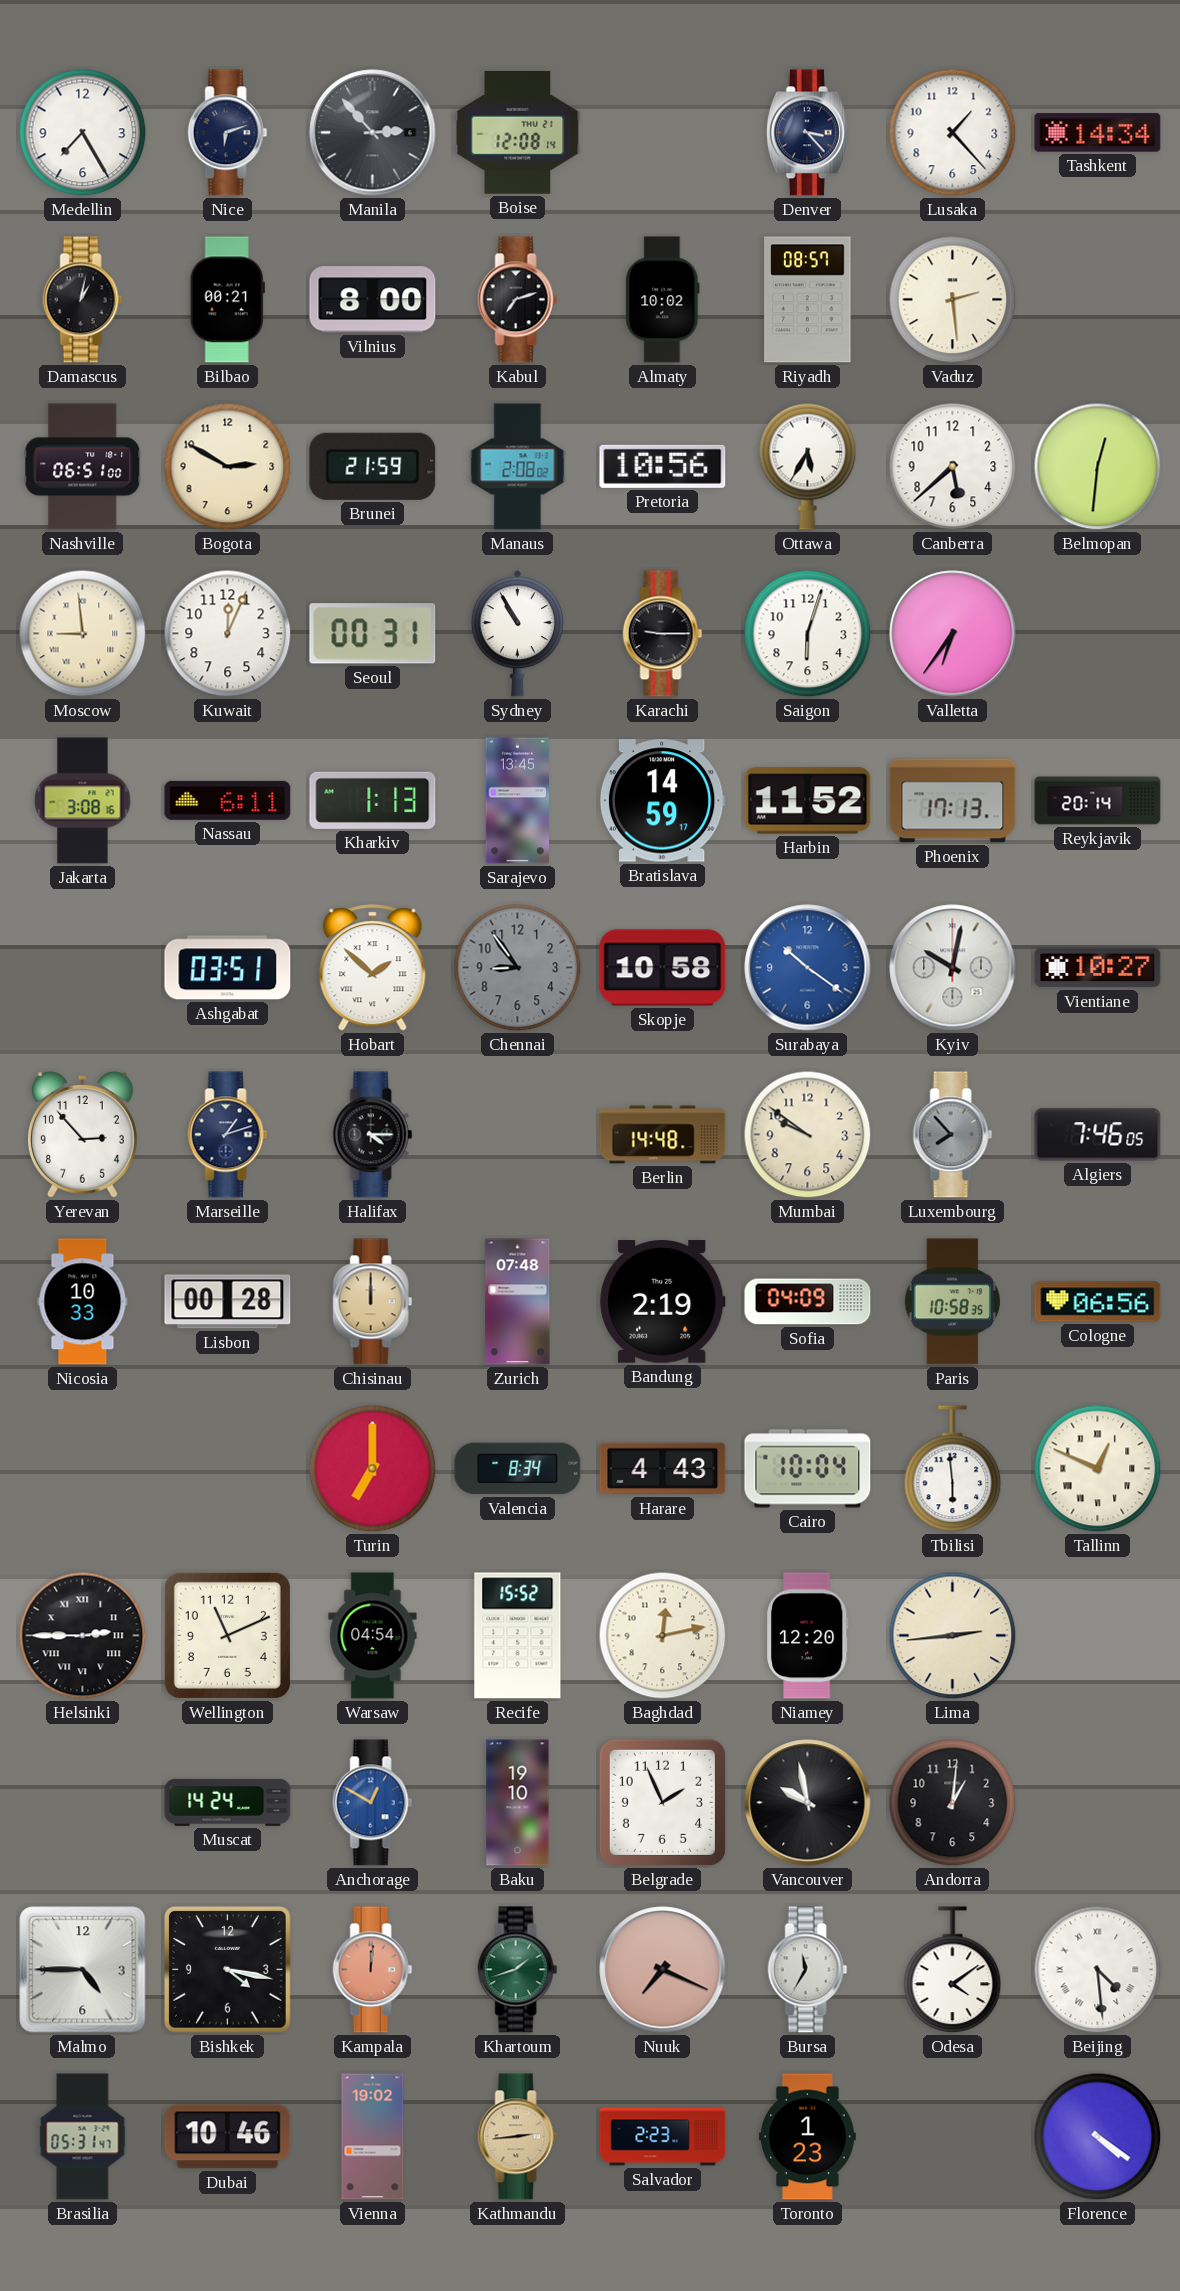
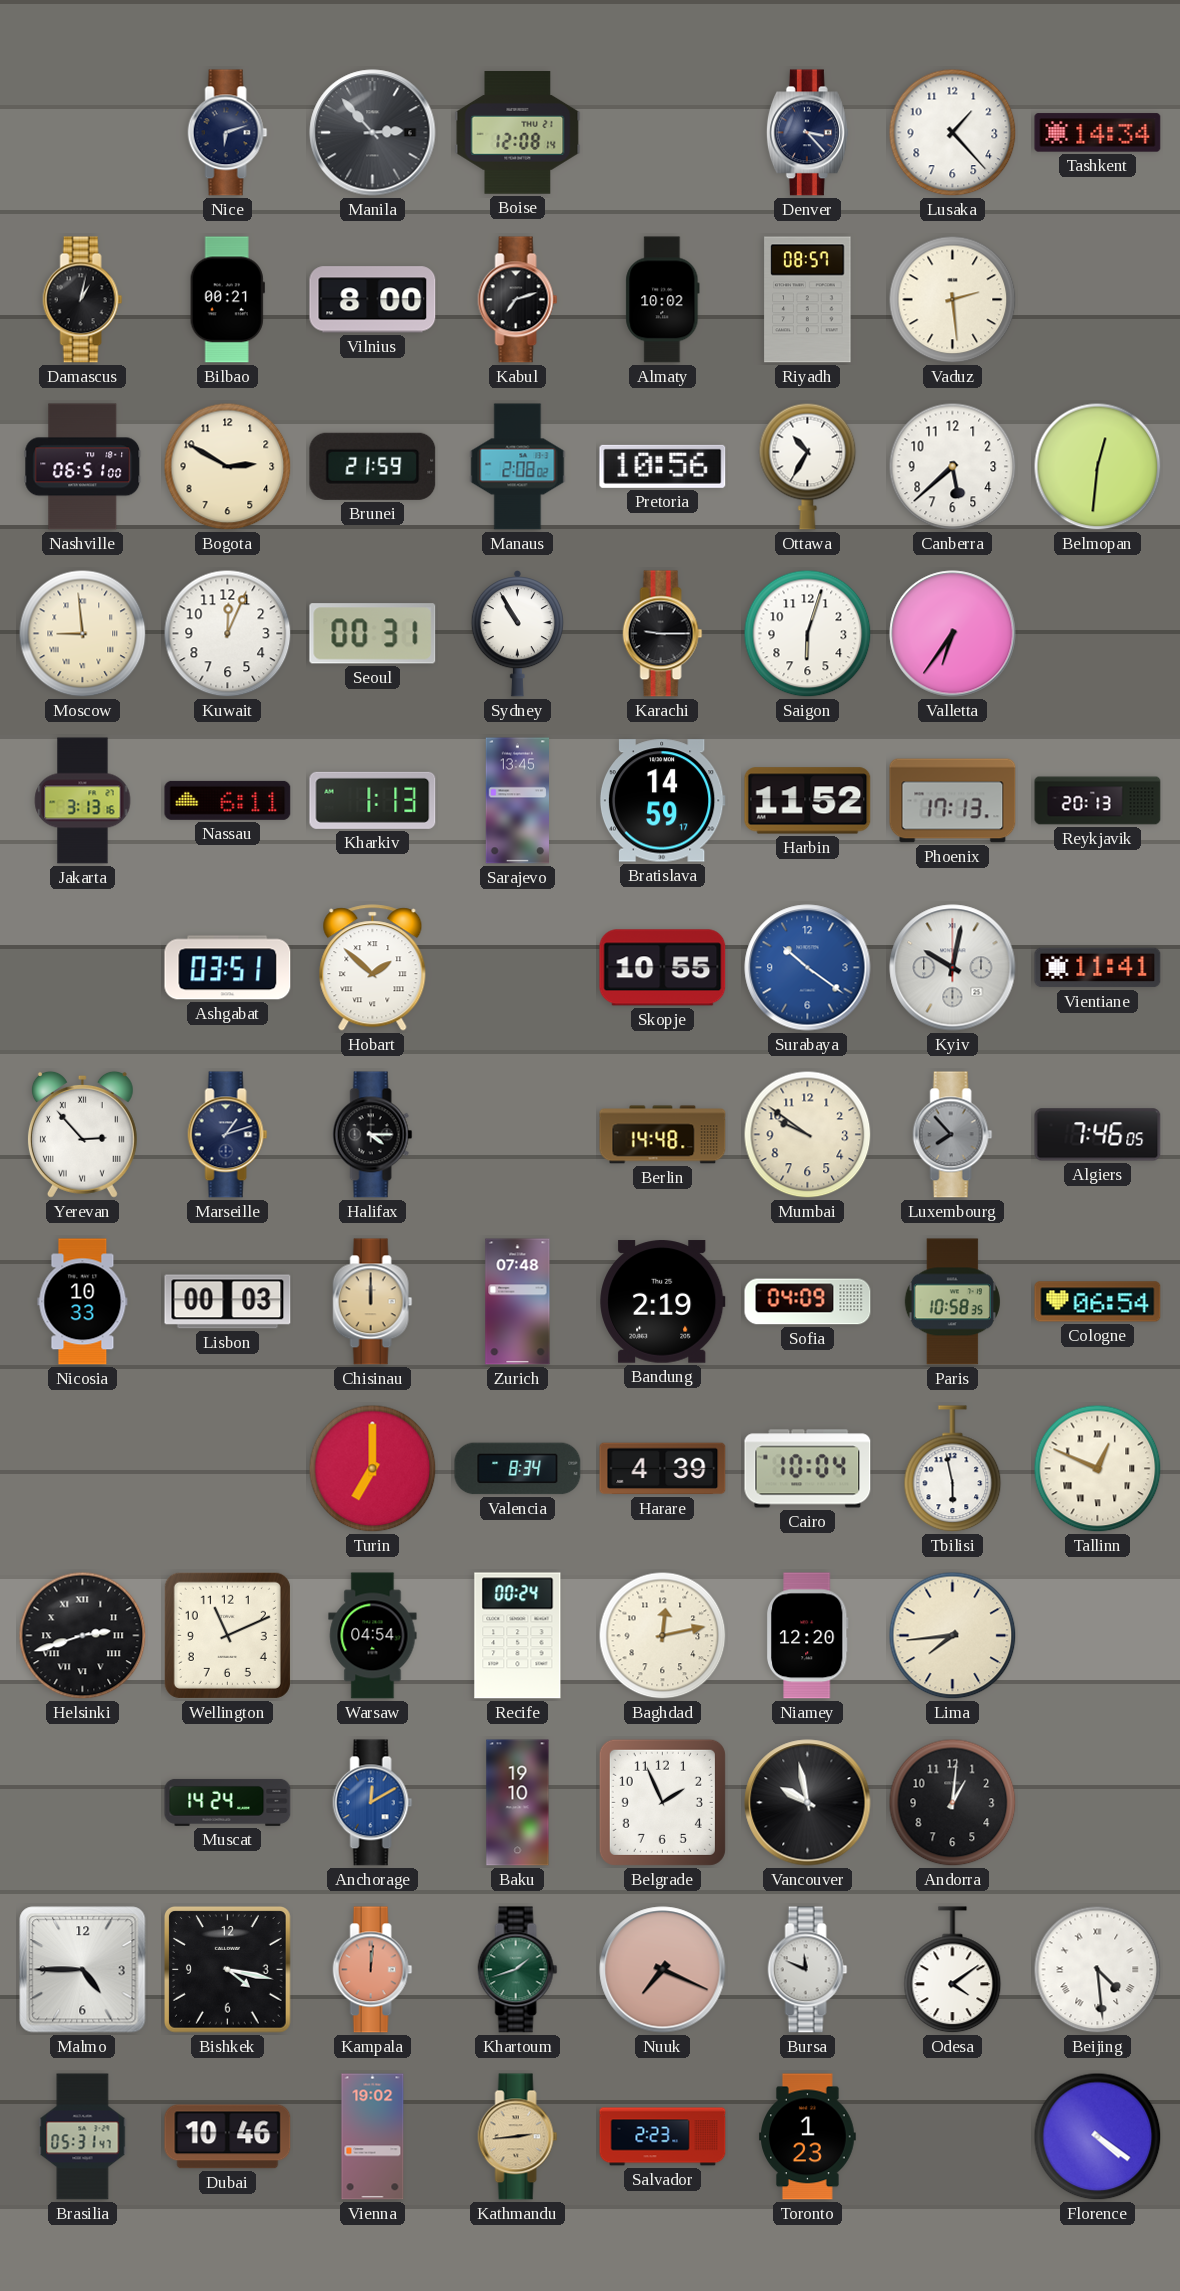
Medellin: 7:25 -> none
Ottawa: 5:35 -> 10:35
Jakarta: 3:08 -> 3:13
Reykjavik: 20:14 -> 20:13
Chennai: 8:54 -> none
Skopje: 10:58 -> 10:55
Vientiane: 10:27 -> 11:41
Yerevan numerals: Arabic -> Roman
Lisbon: 00:28 -> 00:03
Cologne: 06:56 -> 06:54
Harare: 4:43 -> 4:39
Tbilisi: 5:59 -> 5:58
Helsinki: 2:45 -> 2:42
Recife: 15:52 -> 00:24
Lima: 2:44 -> 7:44
Anchorage: 12:50 -> 12:10
Bursa: 11:35 -> 11:49
